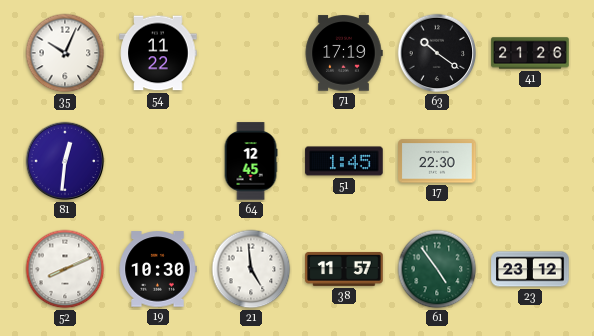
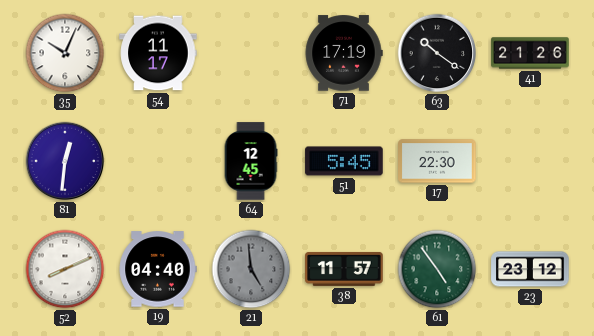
54: 11:22 -> 11:17
51: 1:45 -> 5:45
19: 10:30 -> 04:40
21 dial: white -> grey
